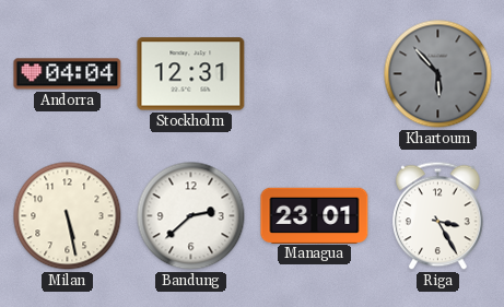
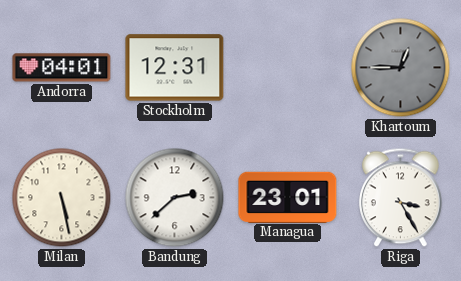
Andorra: 04:04 -> 04:01
Khartoum: 5:53 -> 12:45
